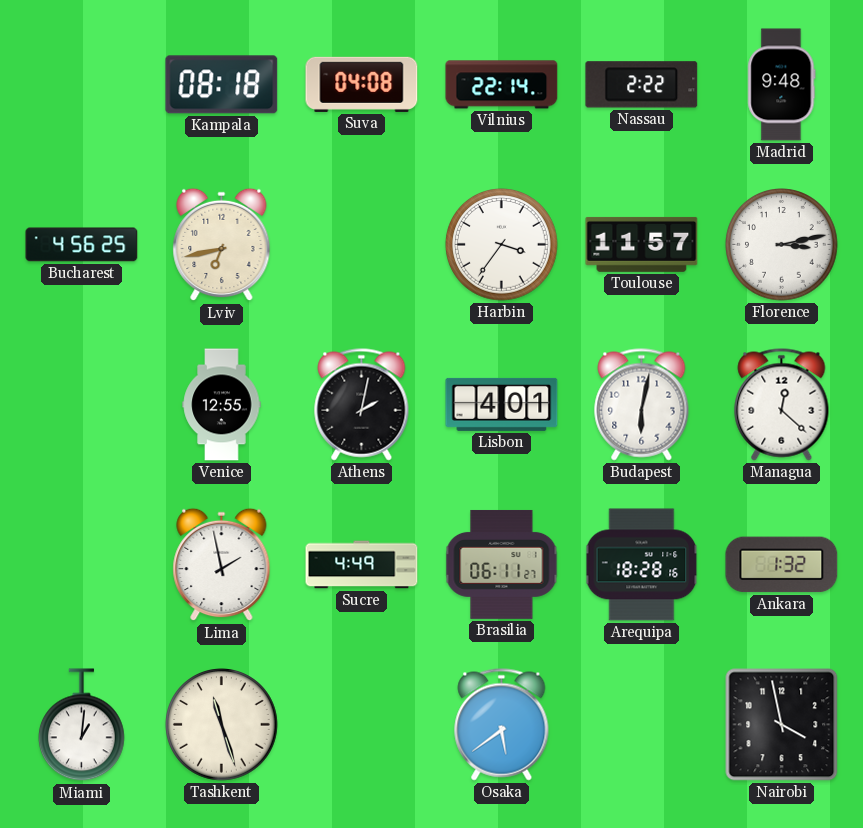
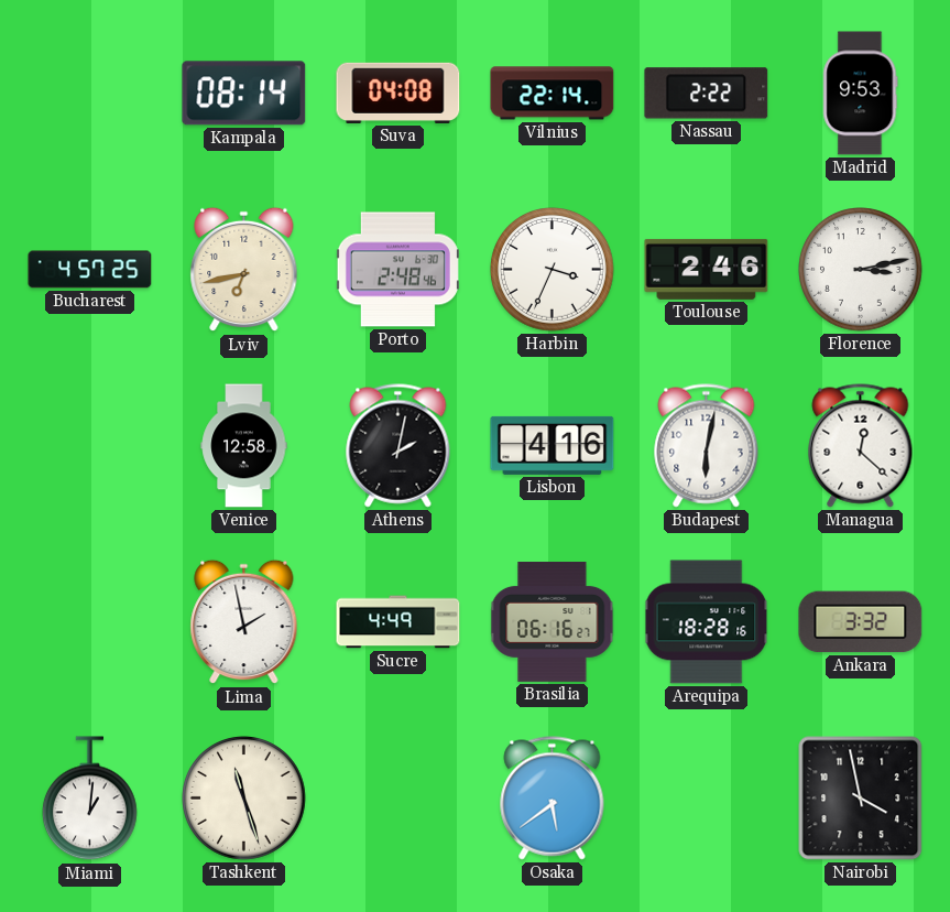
Kampala: 08:18 -> 08:14
Madrid: 9:48 -> 9:53
Bucharest: 4:56 -> 4:57
Porto: none -> 2:48
Harbin: 3:36 -> 3:34
Toulouse: 11:57 -> 2:46
Venice: 12:55 -> 12:58
Lisbon: 4:01 -> 4:16
Brasilia: 06:11 -> 06:16
Ankara: 1:32 -> 3:32
